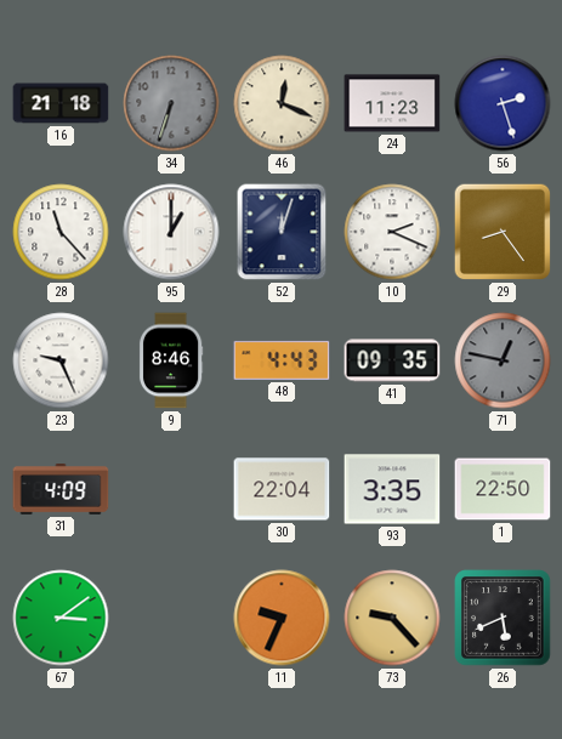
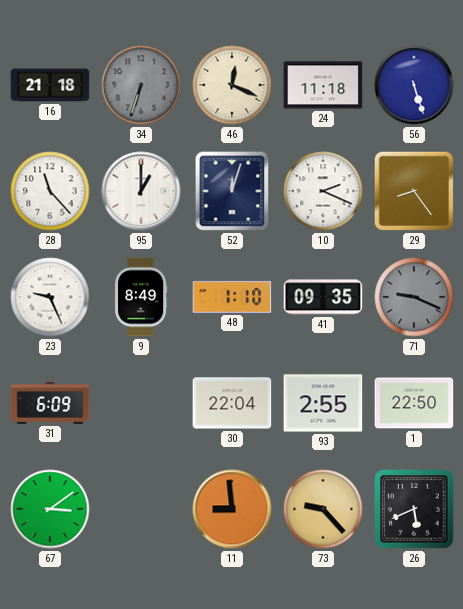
24: 11:23 -> 11:18
56: 2:27 -> 5:27
9: 8:46 -> 8:49
48: 4:43 -> 1:10
71: 12:47 -> 9:19
31: 4:09 -> 6:09
93: 3:35 -> 2:55
11: 9:34 -> 8:59
